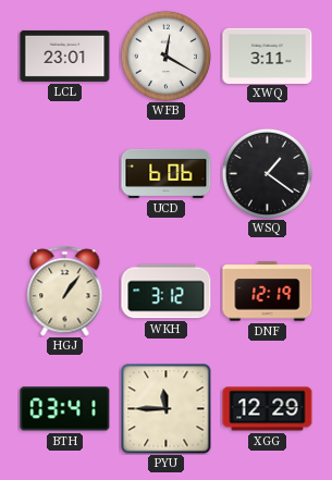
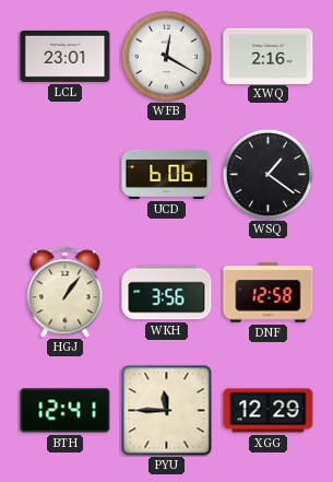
XWQ: 3:11 -> 2:16
WKH: 3:12 -> 3:56
DNF: 12:19 -> 12:58
BTH: 03:41 -> 12:41
